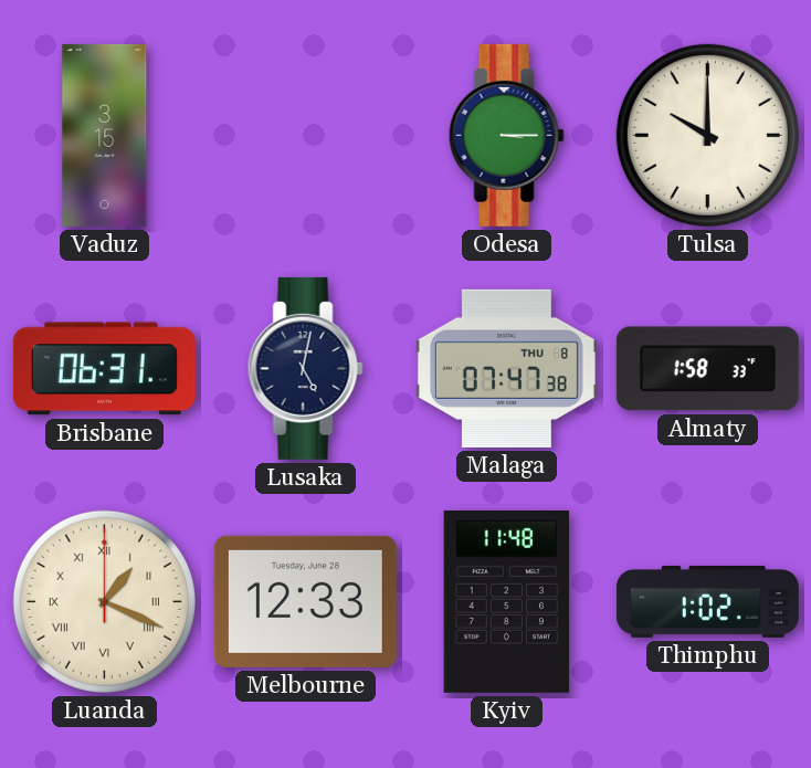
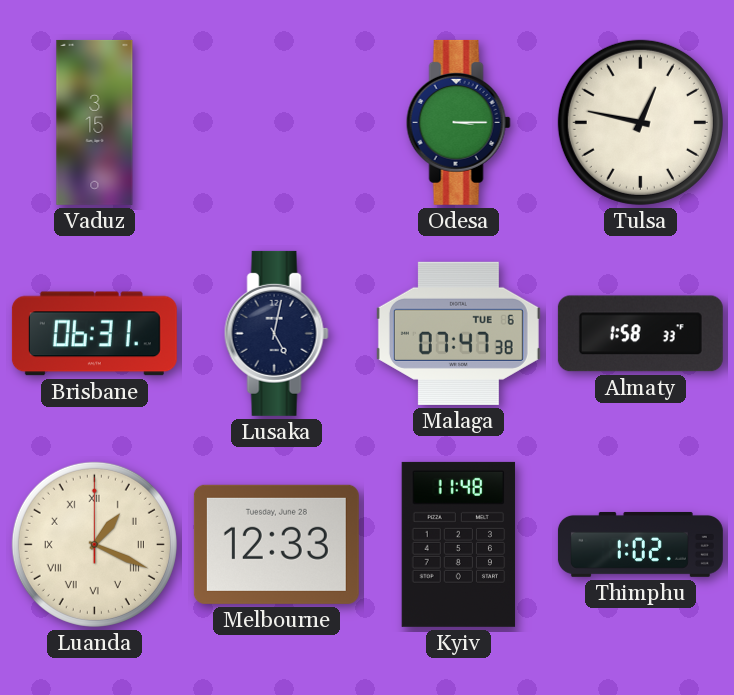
Tulsa: 10:00 -> 12:47
Malaga date: THU 8 -> TUE 6
